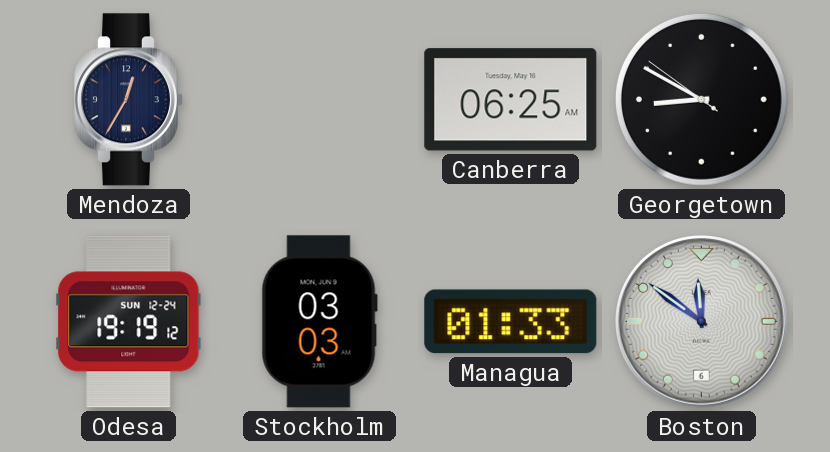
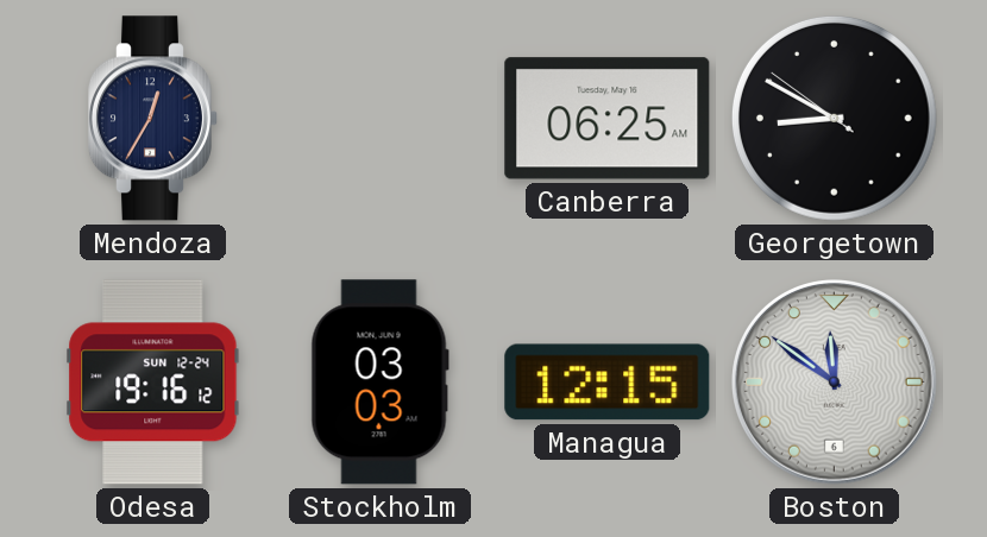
Odesa: 19:19 -> 19:16
Managua: 01:33 -> 12:15
